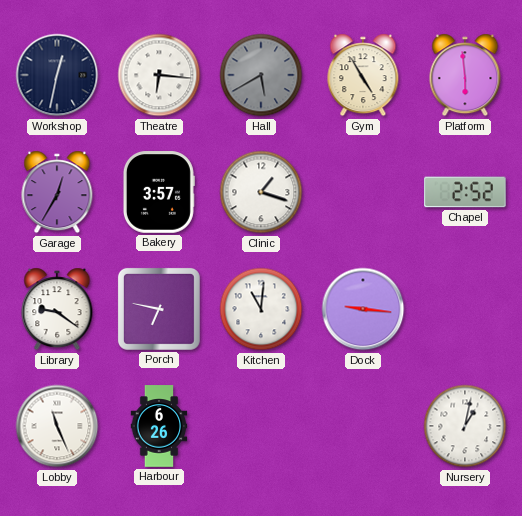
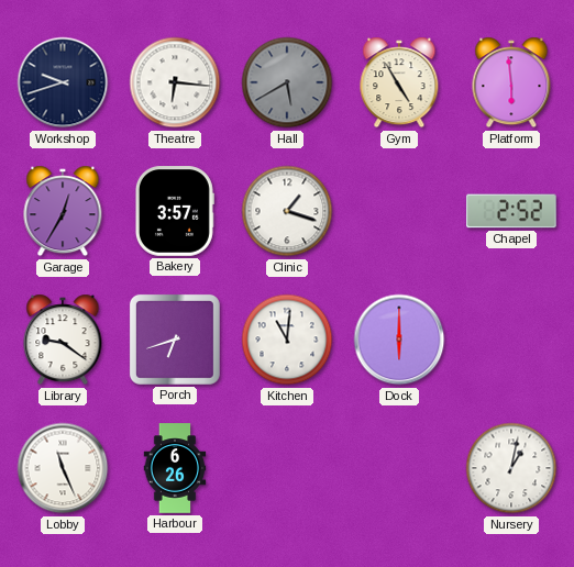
Workshop: 12:32 -> 9:42
Porch: 6:47 -> 6:42
Dock: 9:16 -> 6:00
